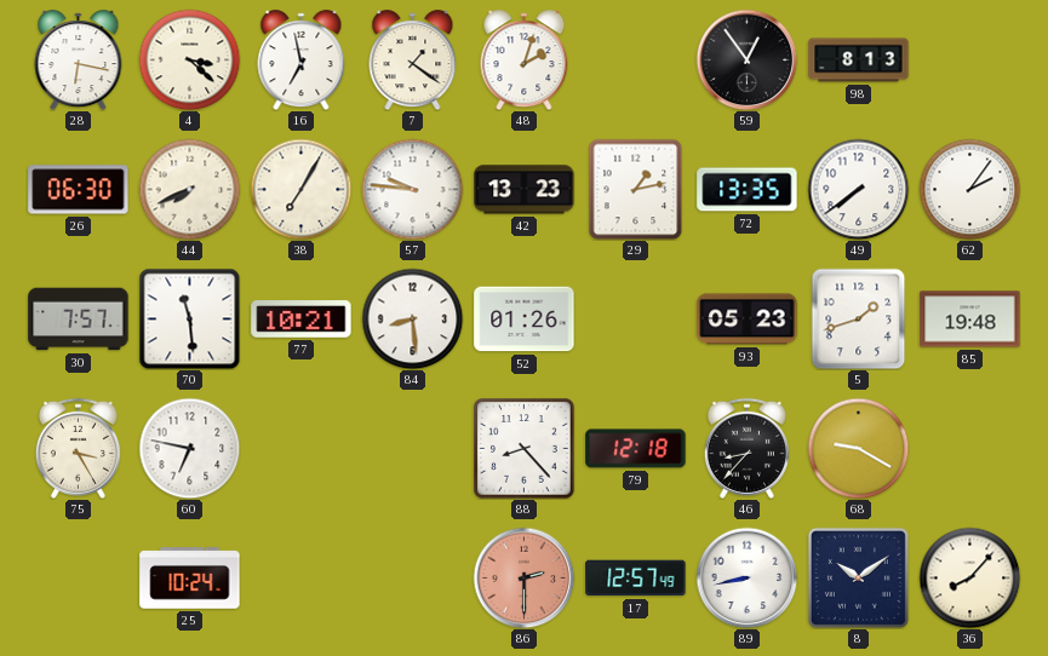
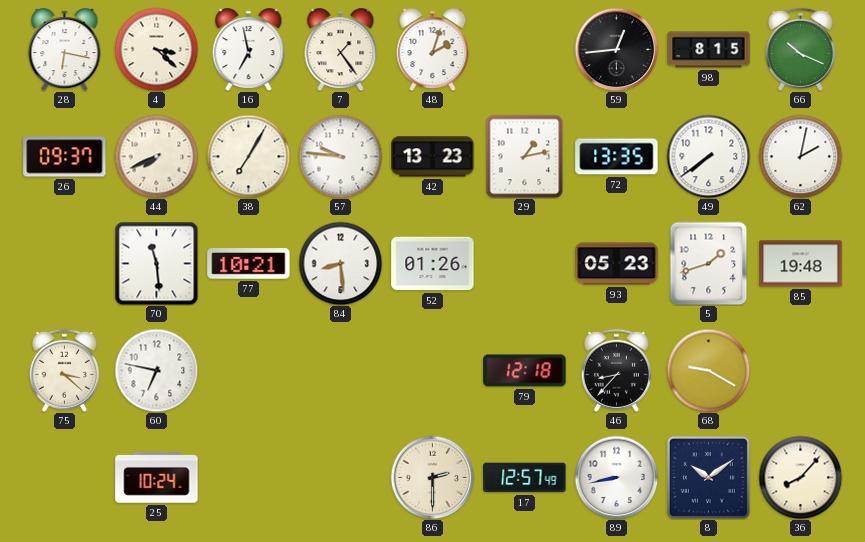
7: 1:21 -> 1:24
59: 12:54 -> 12:44
98: 8:13 -> 8:15
66: none -> 10:19
26: 06:30 -> 09:37
62: 2:06 -> 2:02
30: 7:57 -> none
75: 3:25 -> 3:22
88: 8:23 -> none
86 dial: salmon -> cream
